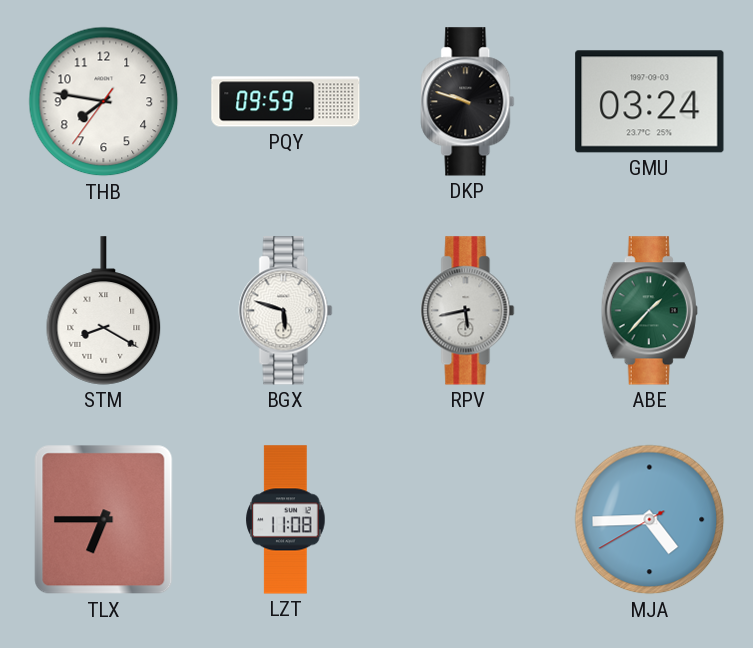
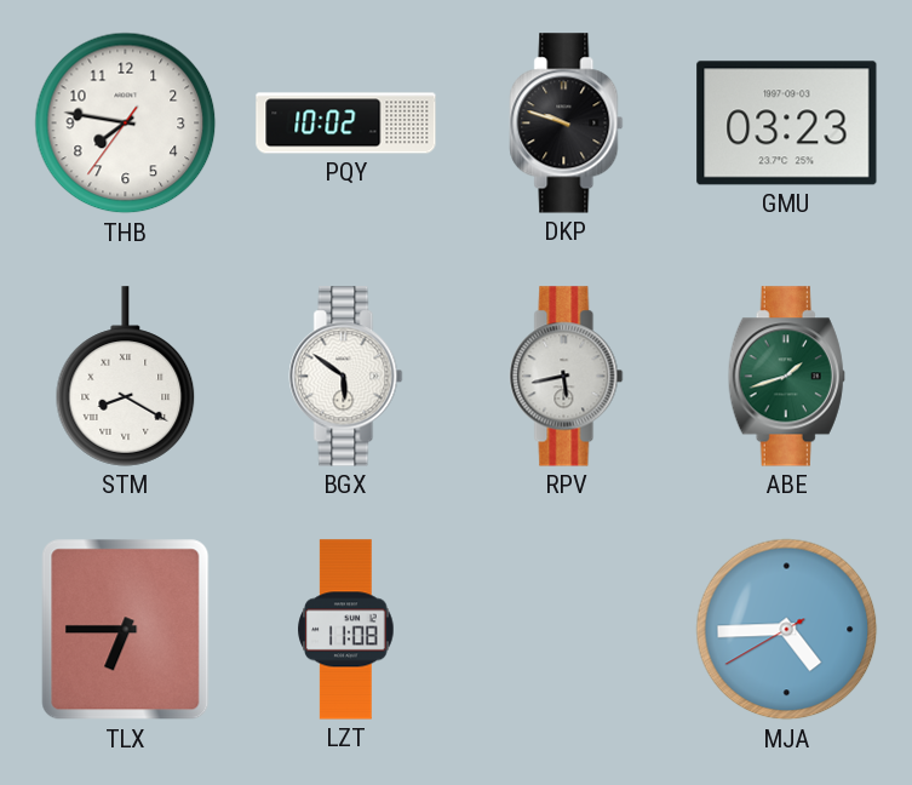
PQY: 09:59 -> 10:02
GMU: 03:24 -> 03:23
BGX: 5:48 -> 5:51
ABE: 1:37 -> 1:42
